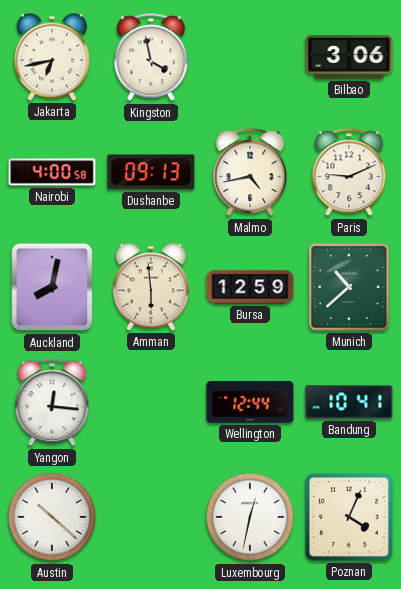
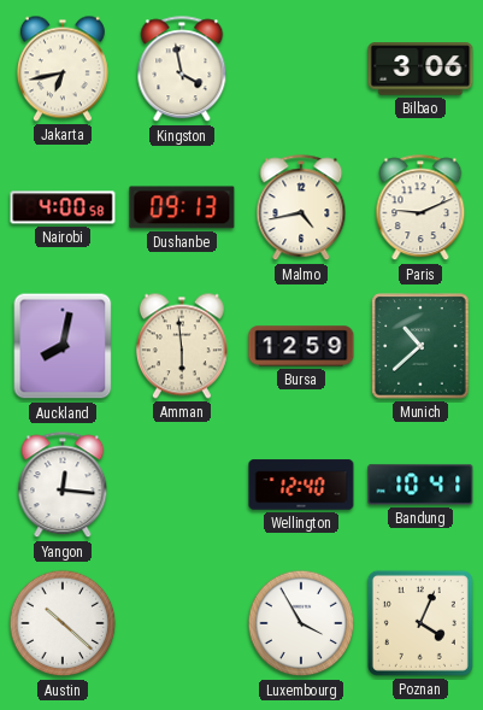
Wellington: 12:44 -> 12:40
Luxembourg: 12:32 -> 3:55
